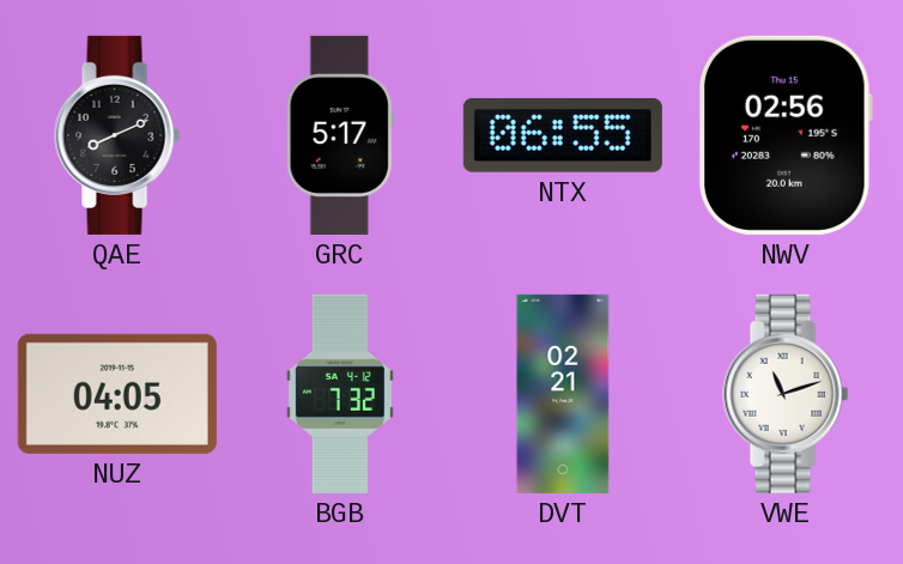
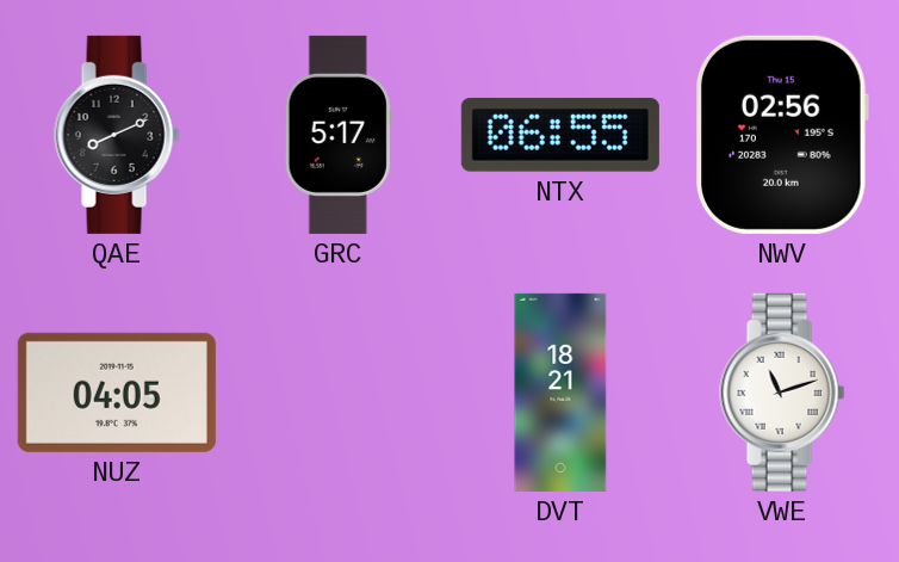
BGB: 7:32 -> none
DVT: 02:21 -> 18:21
